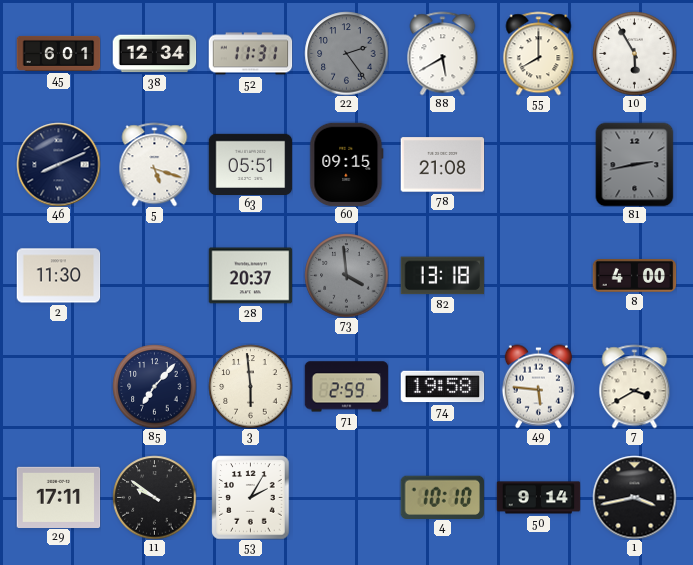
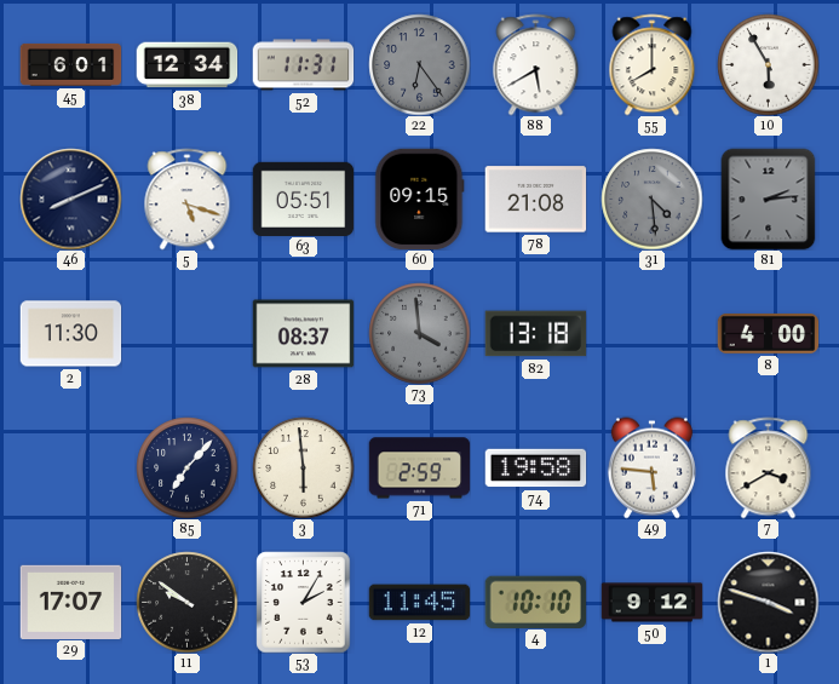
22: 2:24 -> 6:24
31: none -> 4:29
81: 2:43 -> 2:14
28: 20:37 -> 08:37
29: 17:11 -> 17:07
12: none -> 11:45
50: 9:14 -> 9:12
1: 3:43 -> 3:48
